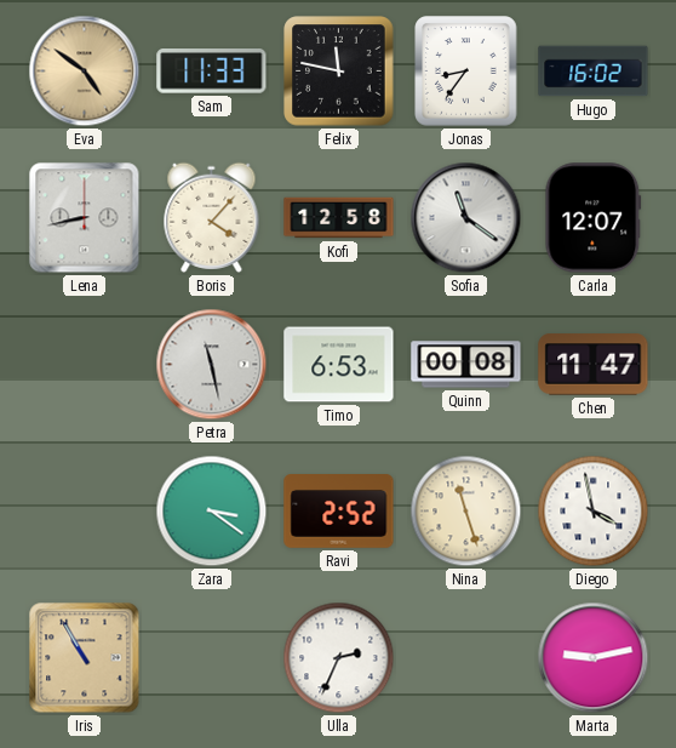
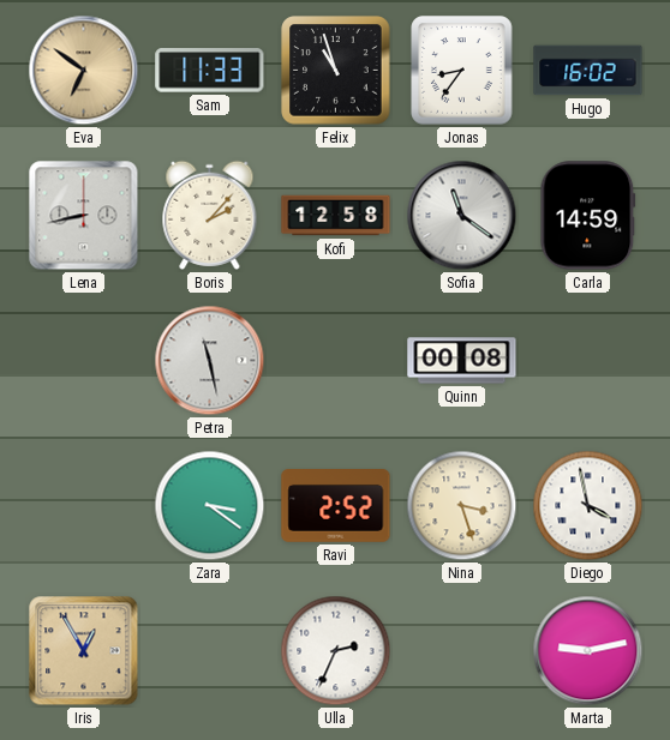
Eva: 4:51 -> 6:51
Felix: 11:47 -> 10:57
Boris: 4:07 -> 2:07
Carla: 12:07 -> 14:59
Timo: 6:53 -> none
Chen: 11:47 -> none
Nina: 11:27 -> 3:27
Iris: 10:55 -> 12:55
